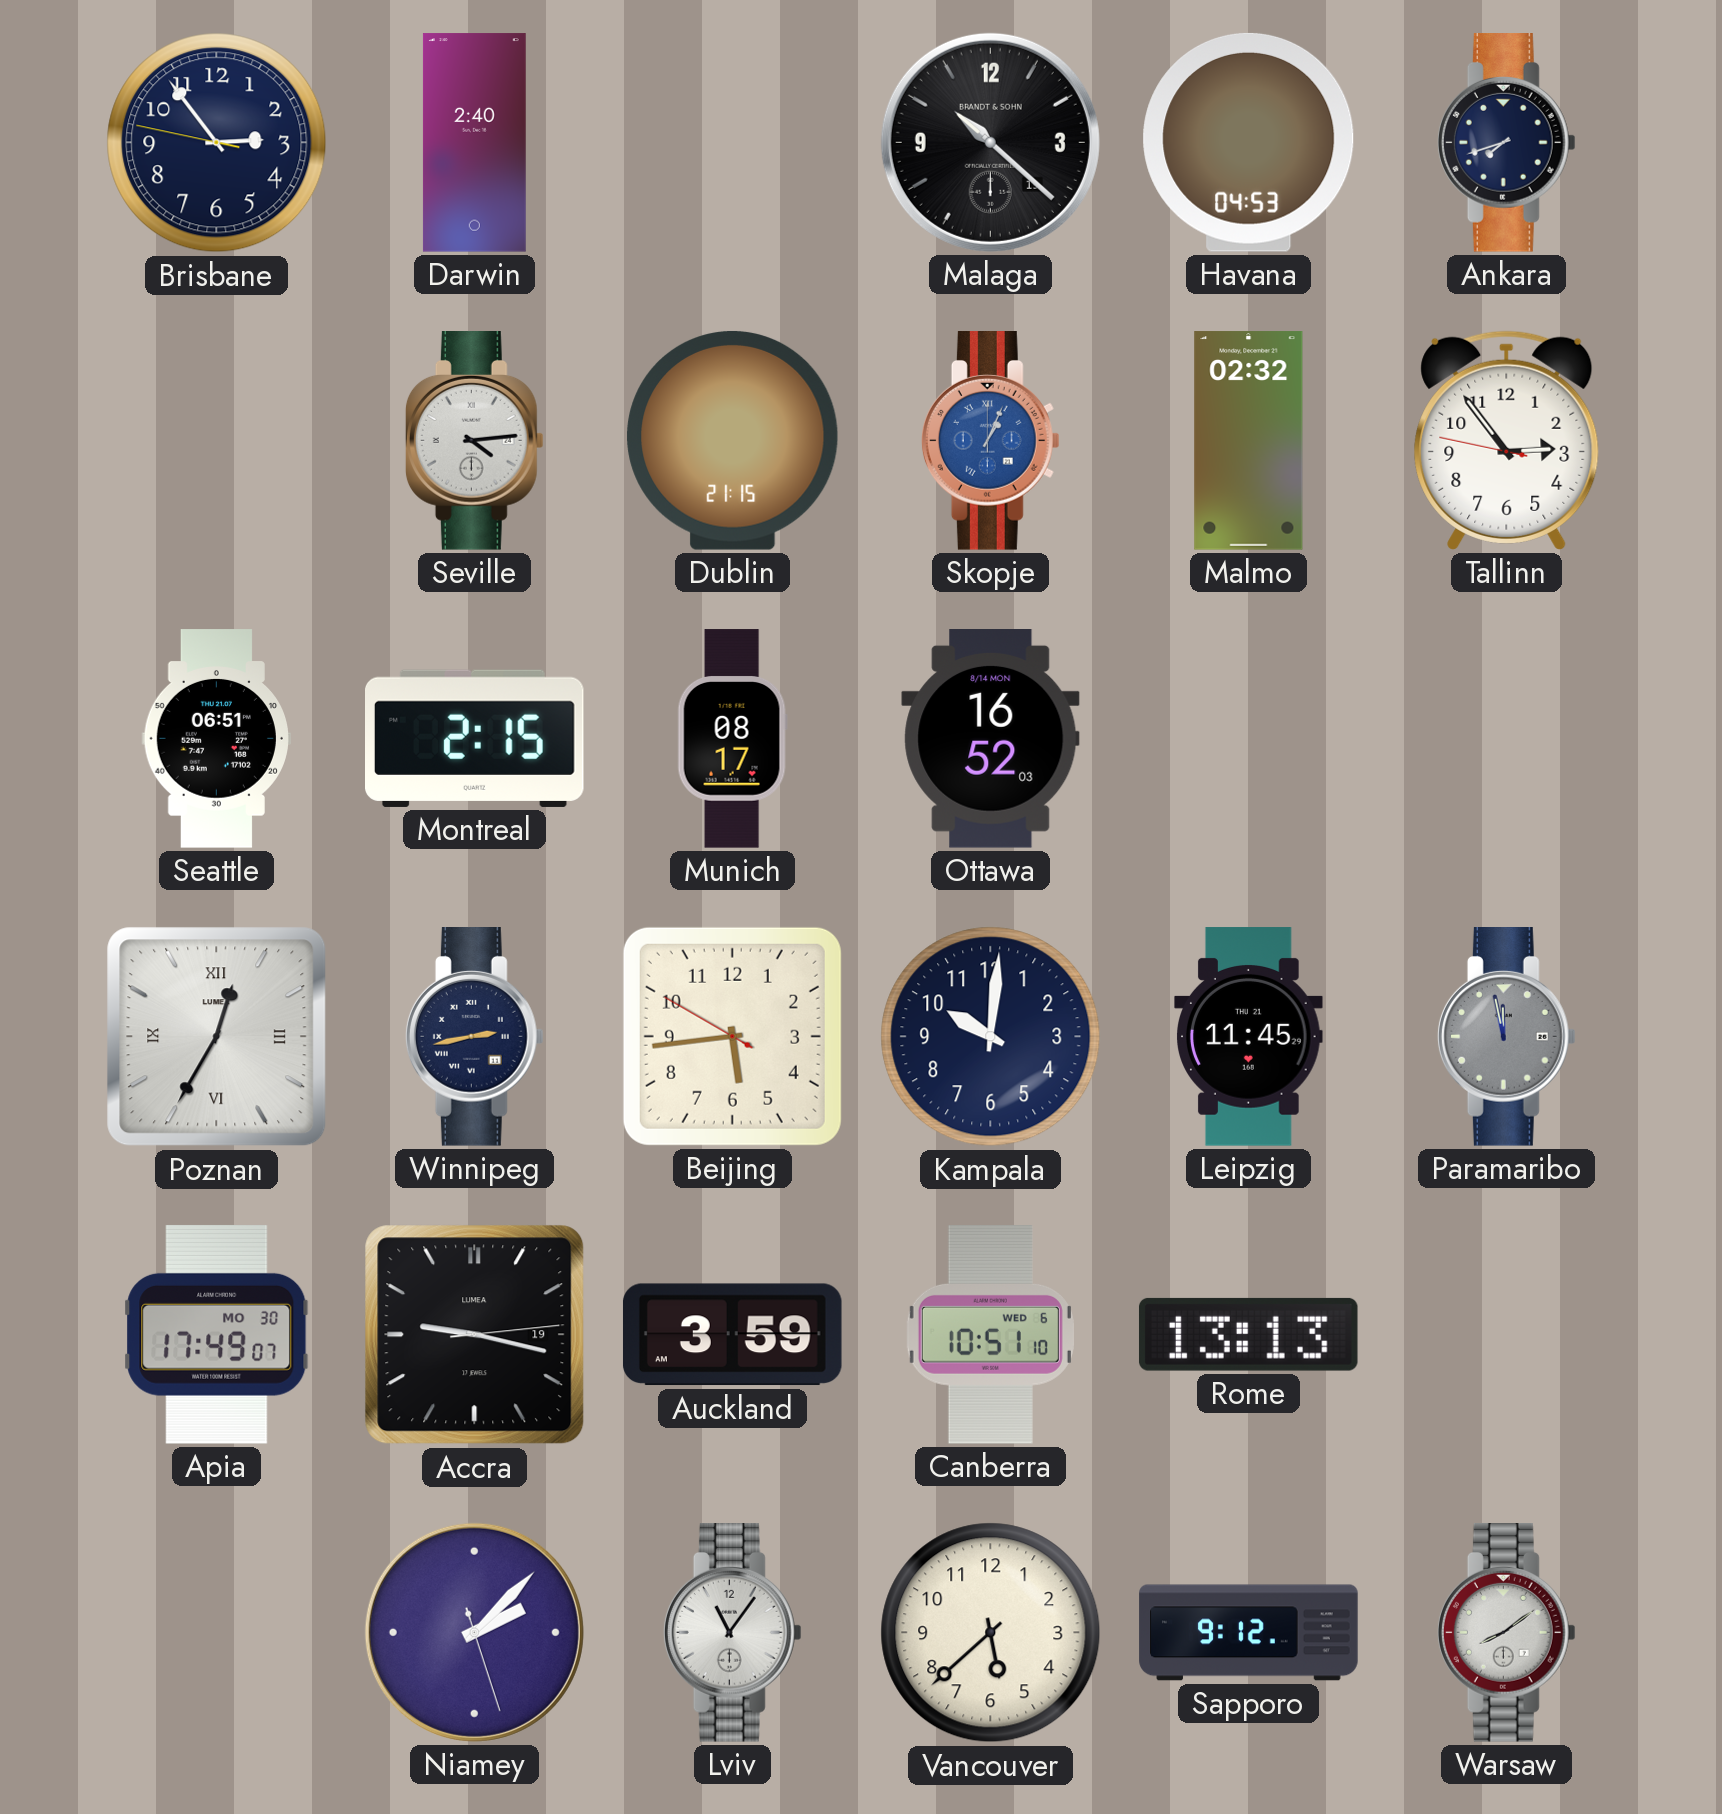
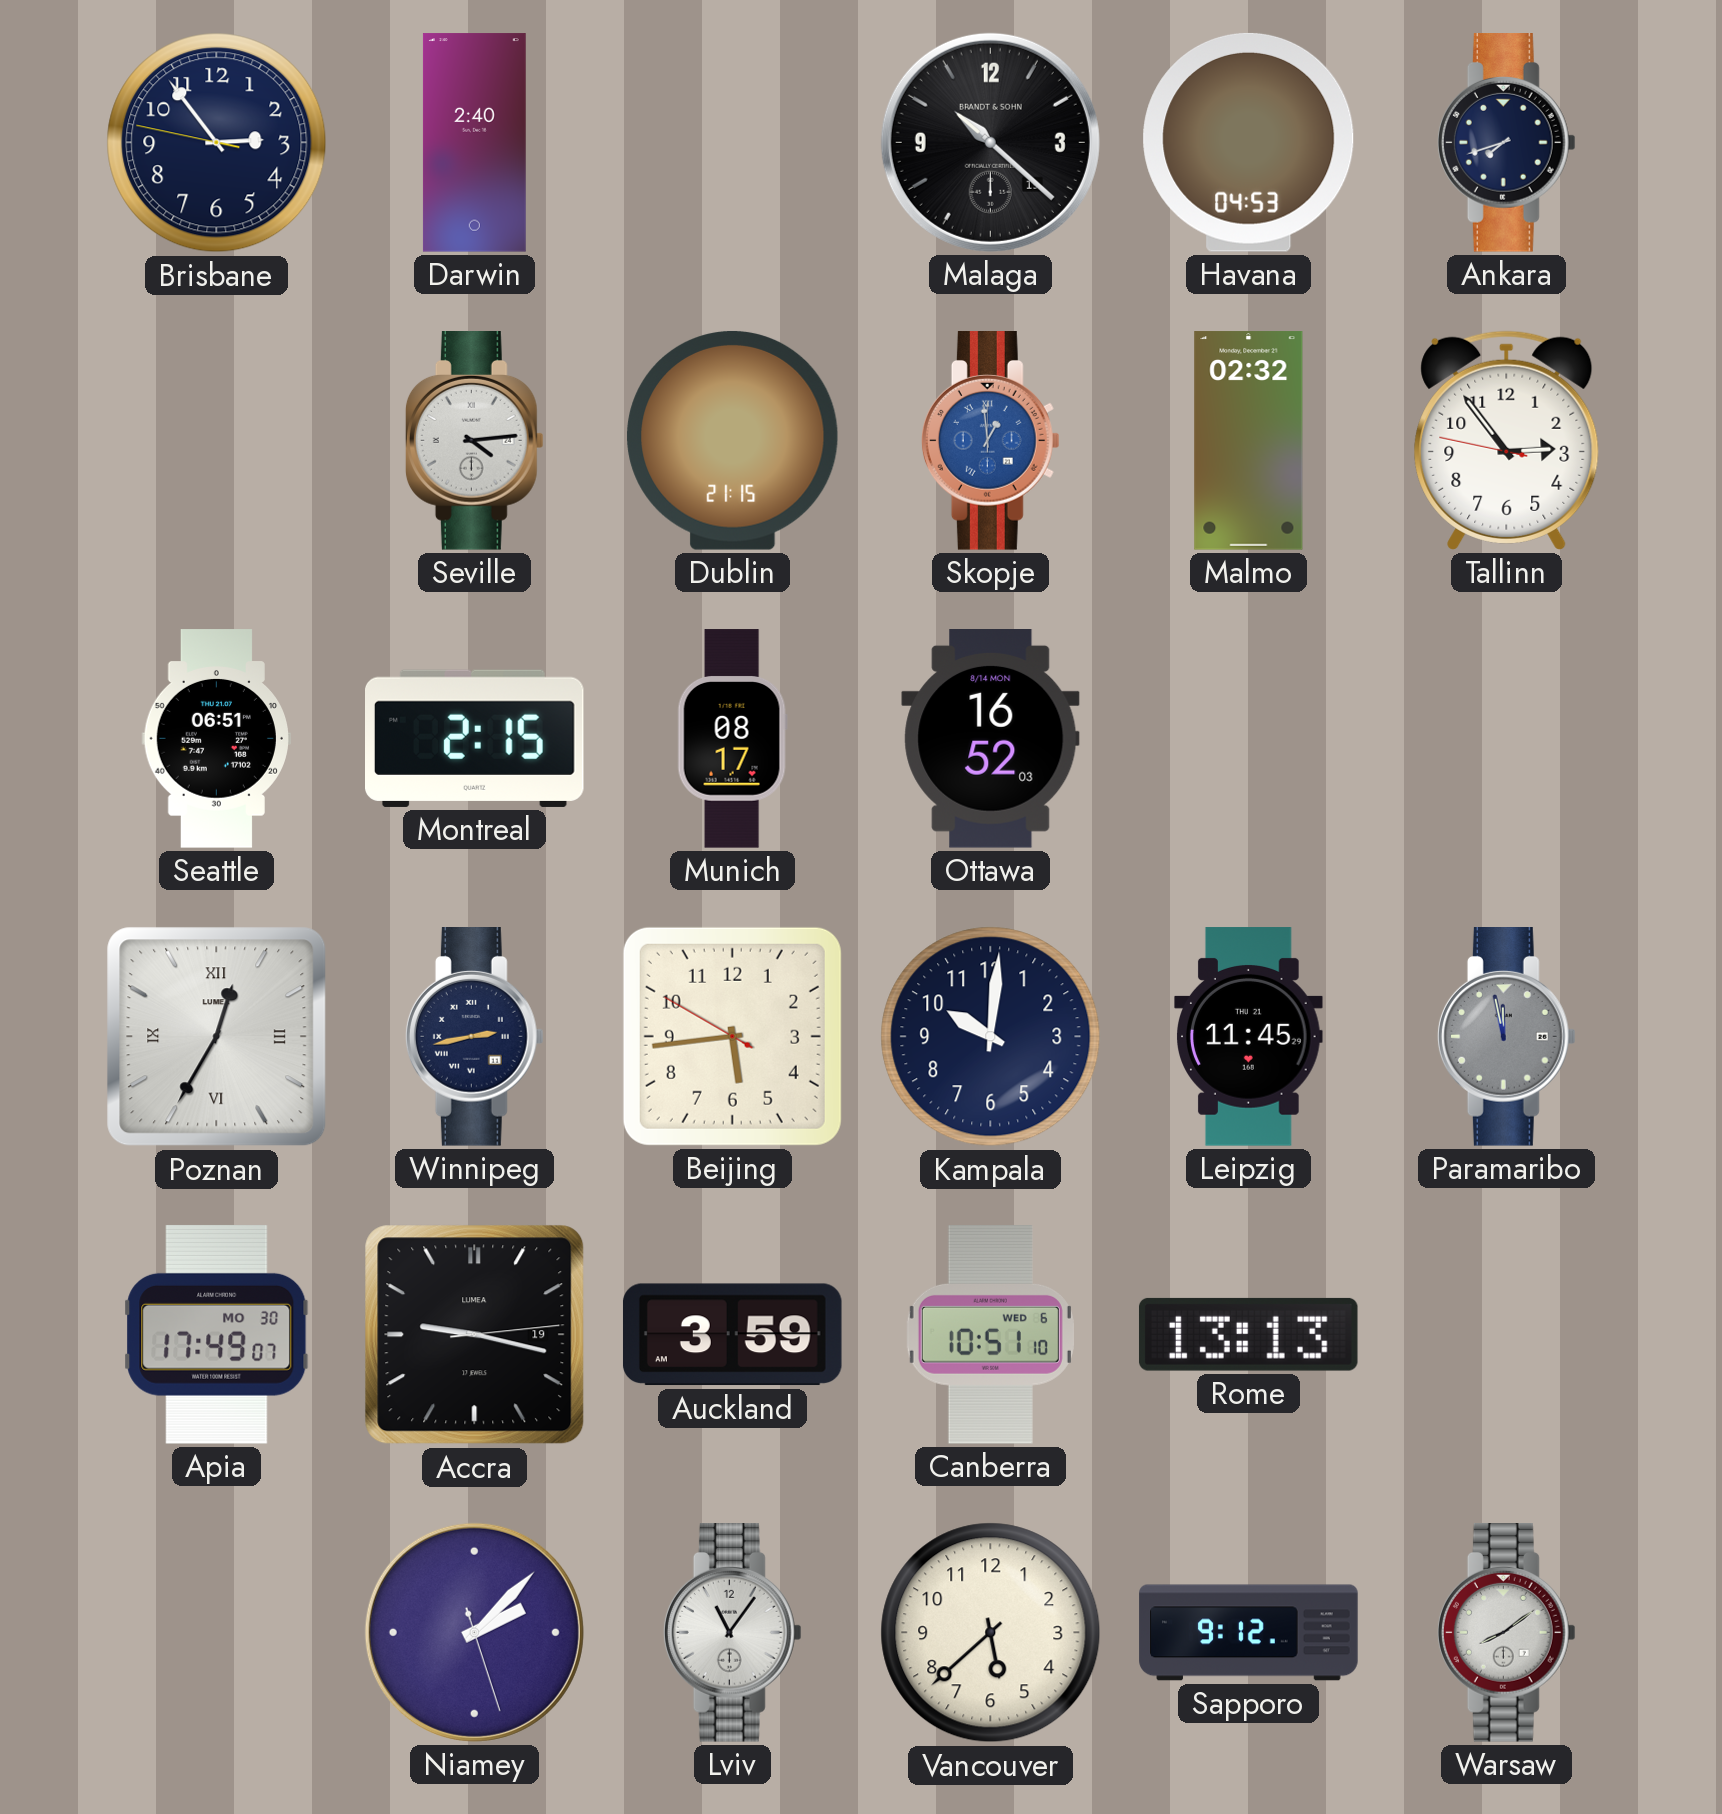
Skopje: 1:04 -> 12:59
